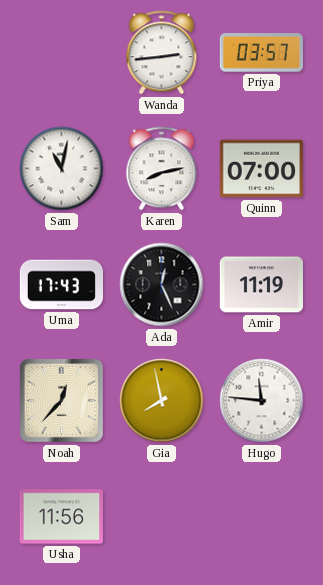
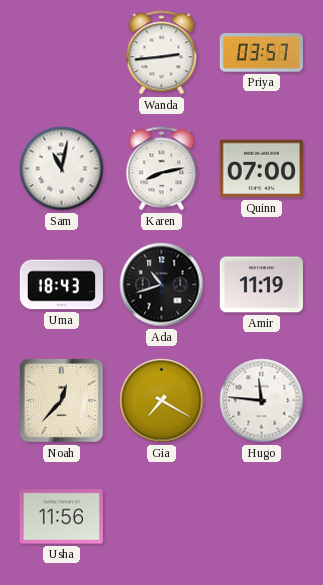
Uma: 17:43 -> 18:43
Ada: 12:26 -> 10:42
Gia: 7:58 -> 7:20
